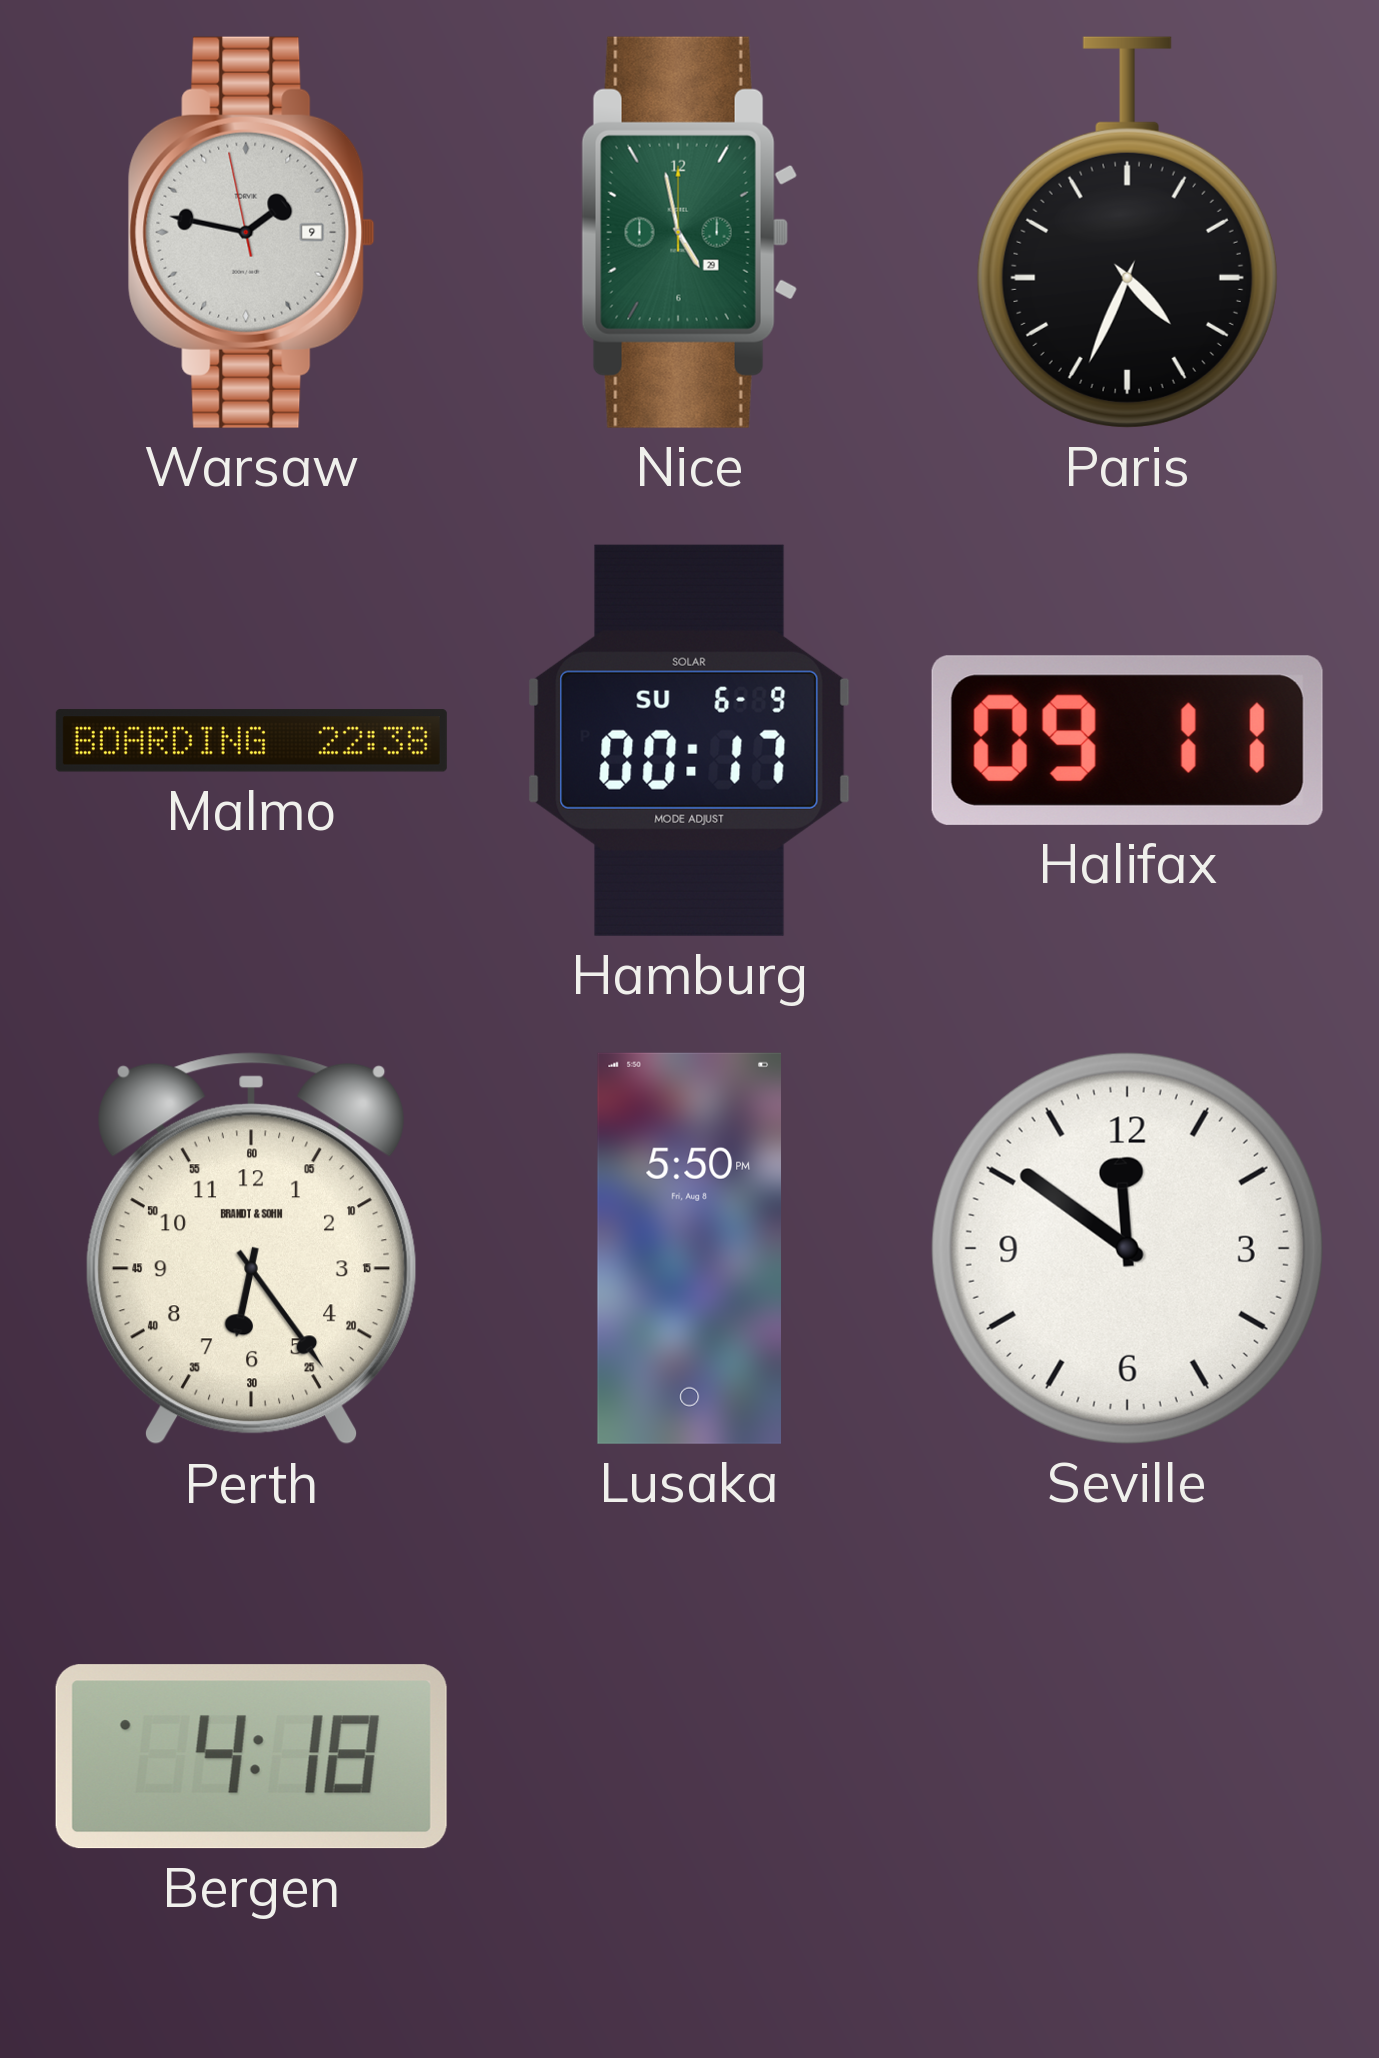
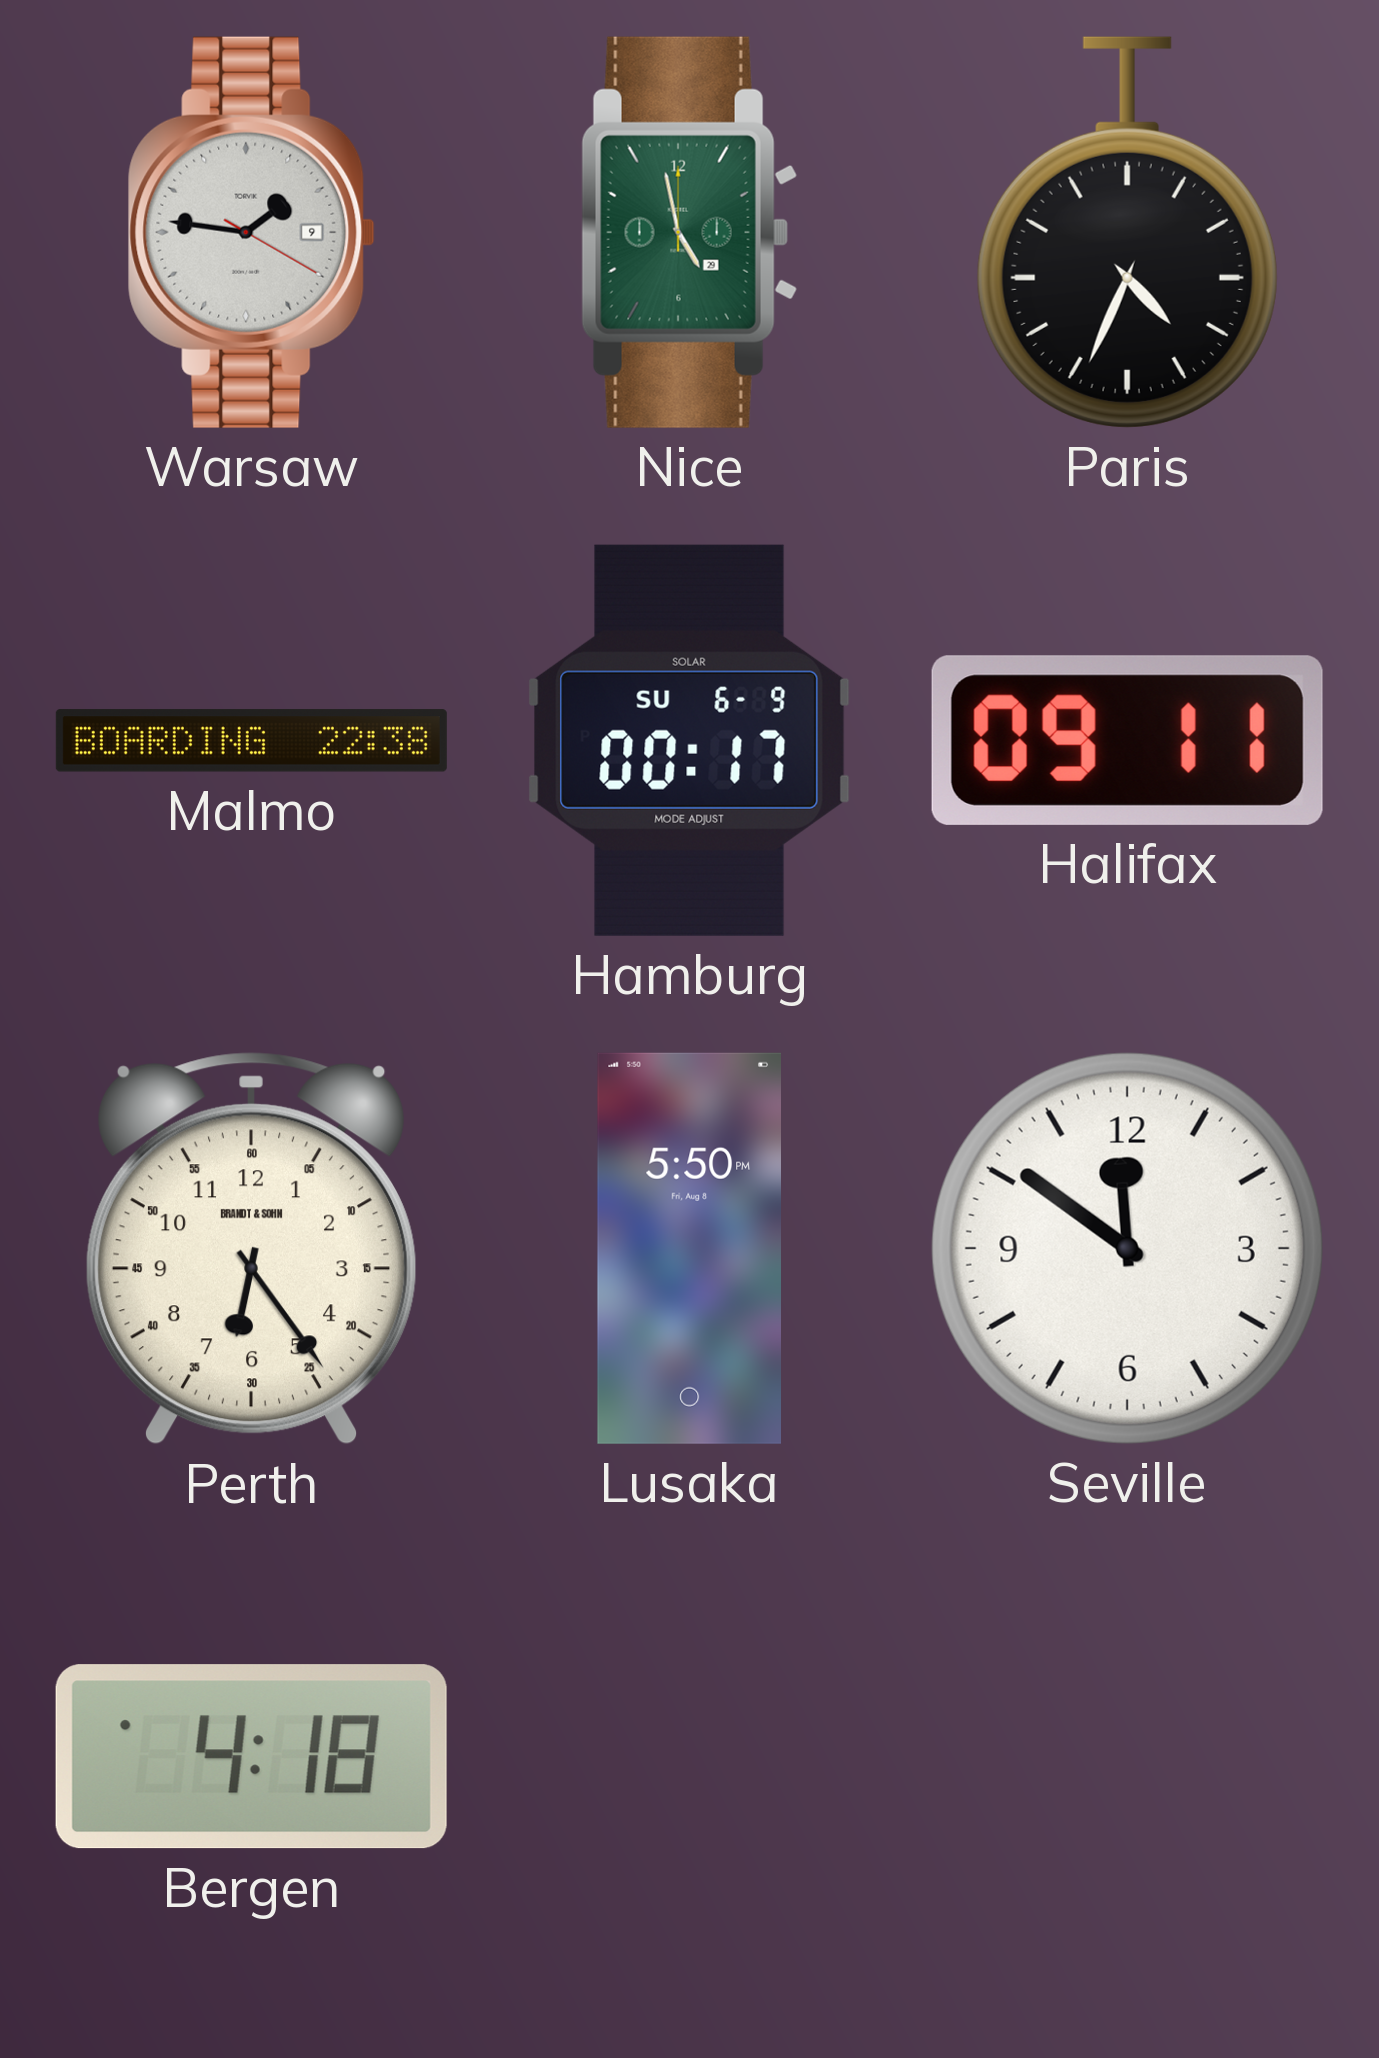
Warsaw: 1:46:58 -> 1:46:20
